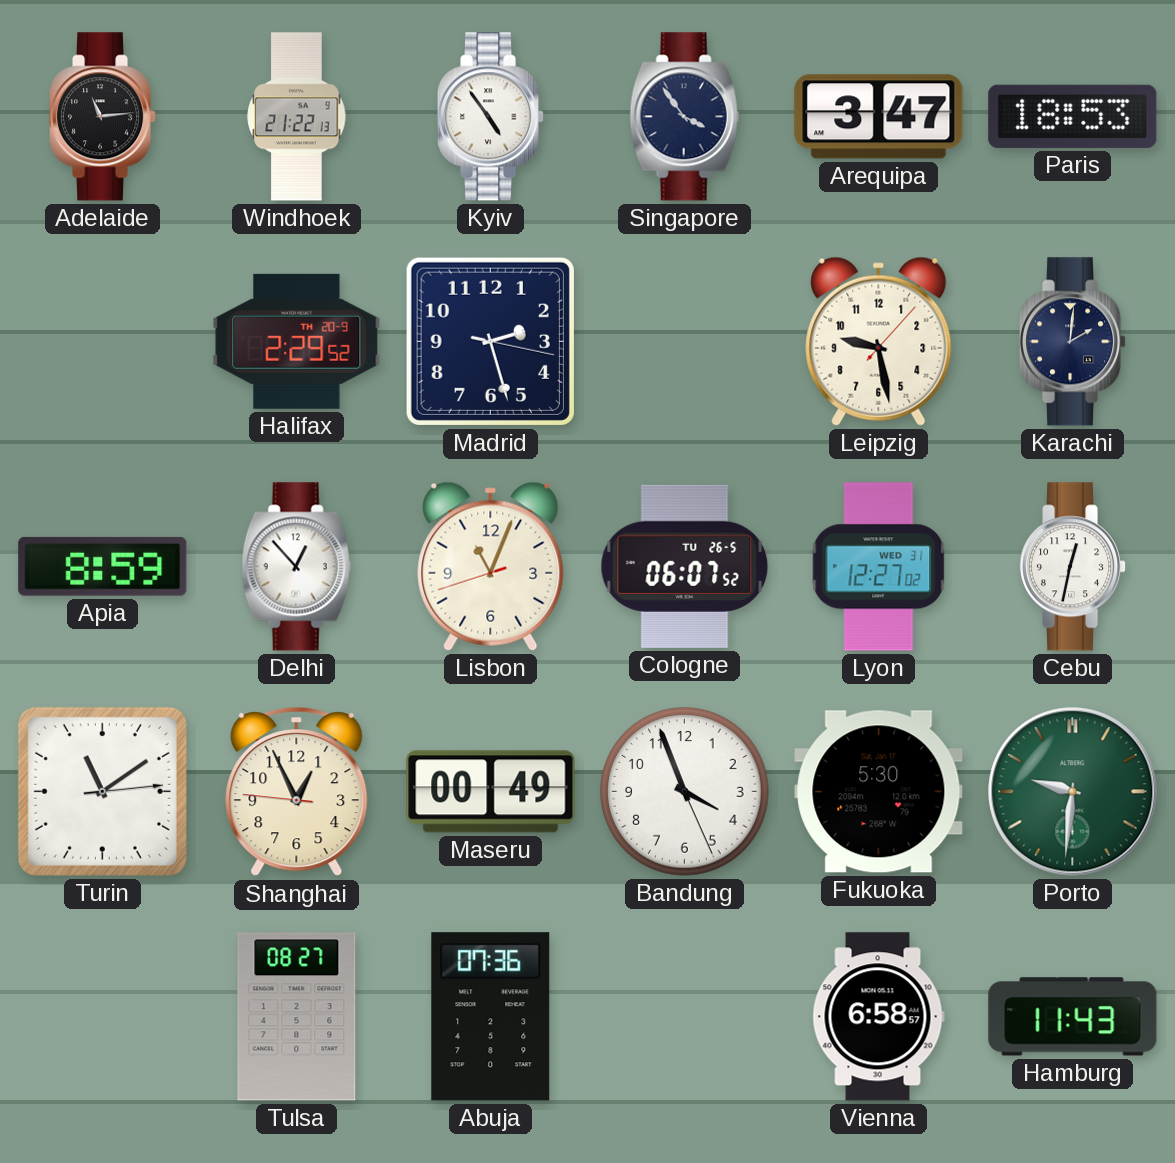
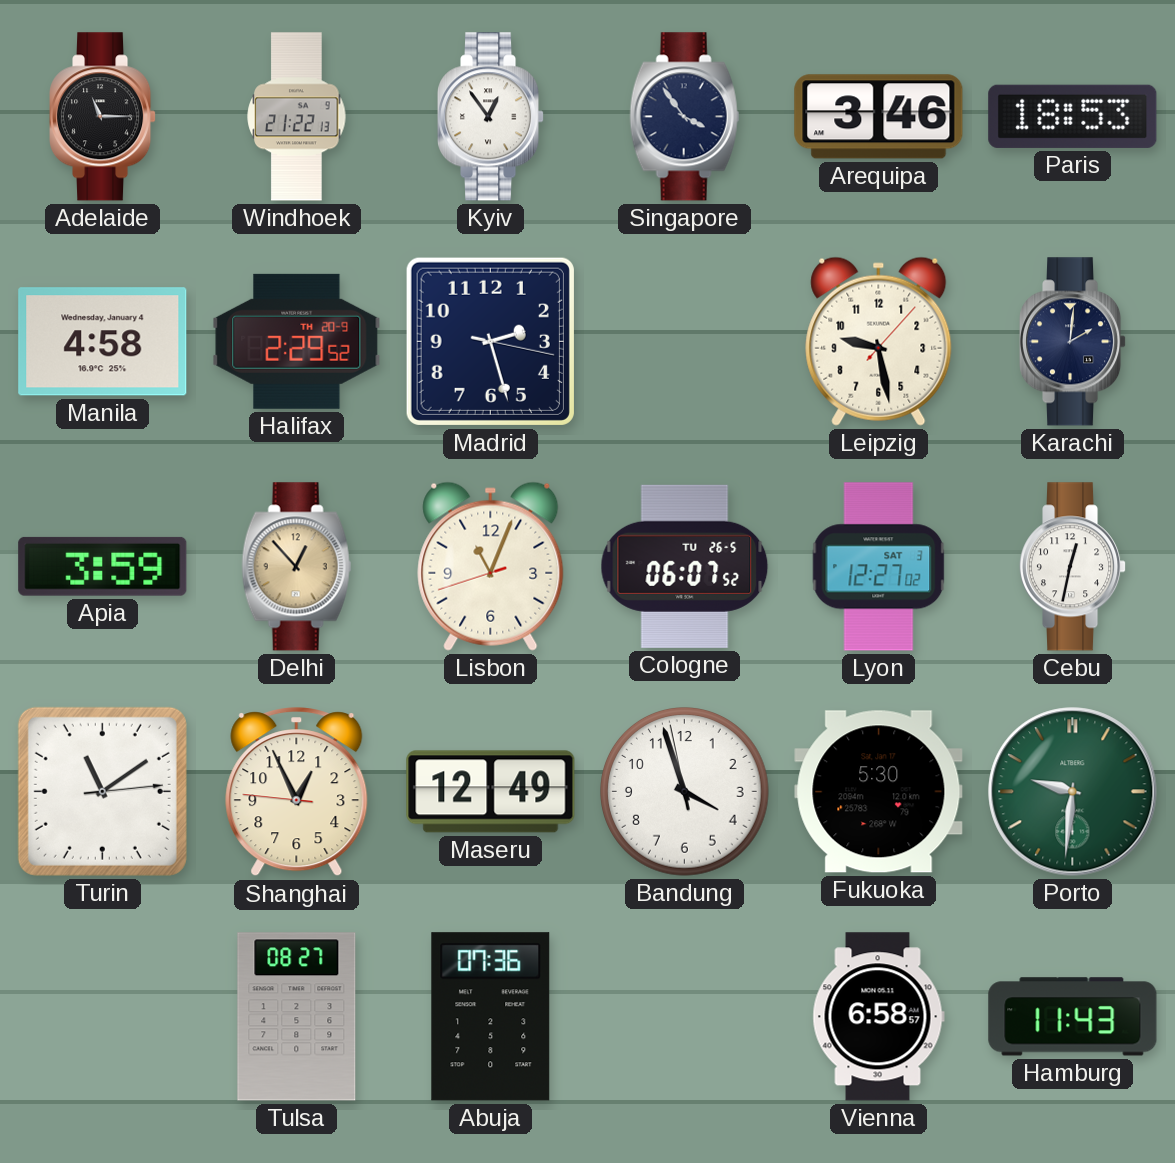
Adelaide: 11:14 -> 11:15
Kyiv: 4:54 -> 12:54
Arequipa: 3:47 -> 3:46
Manila: none -> 4:58
Apia: 8:59 -> 3:59
Delhi dial: white -> champagne
Lyon date: WED 31 -> SAT 3
Maseru: 00:49 -> 12:49
Bandung: 3:56:26 -> 3:56:58
